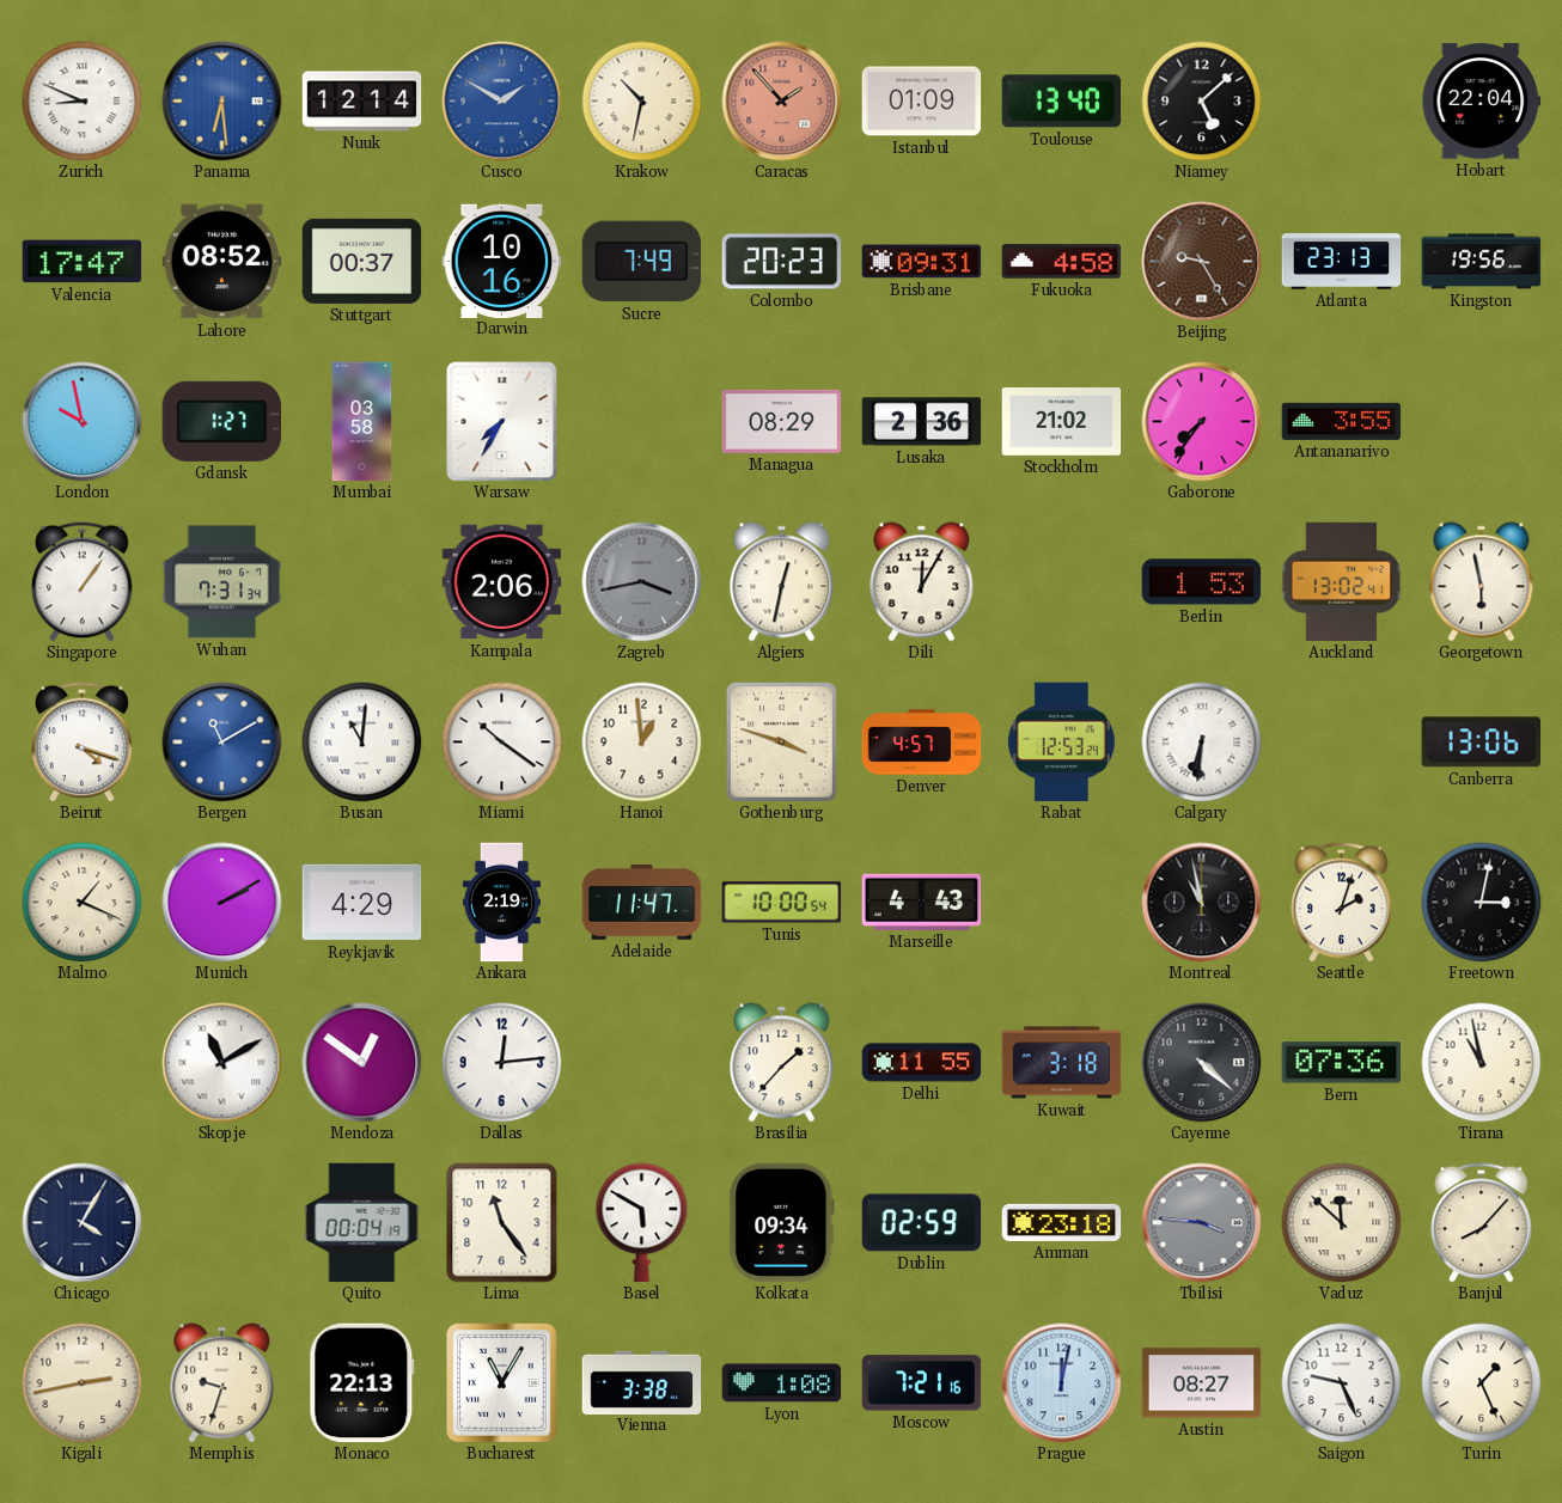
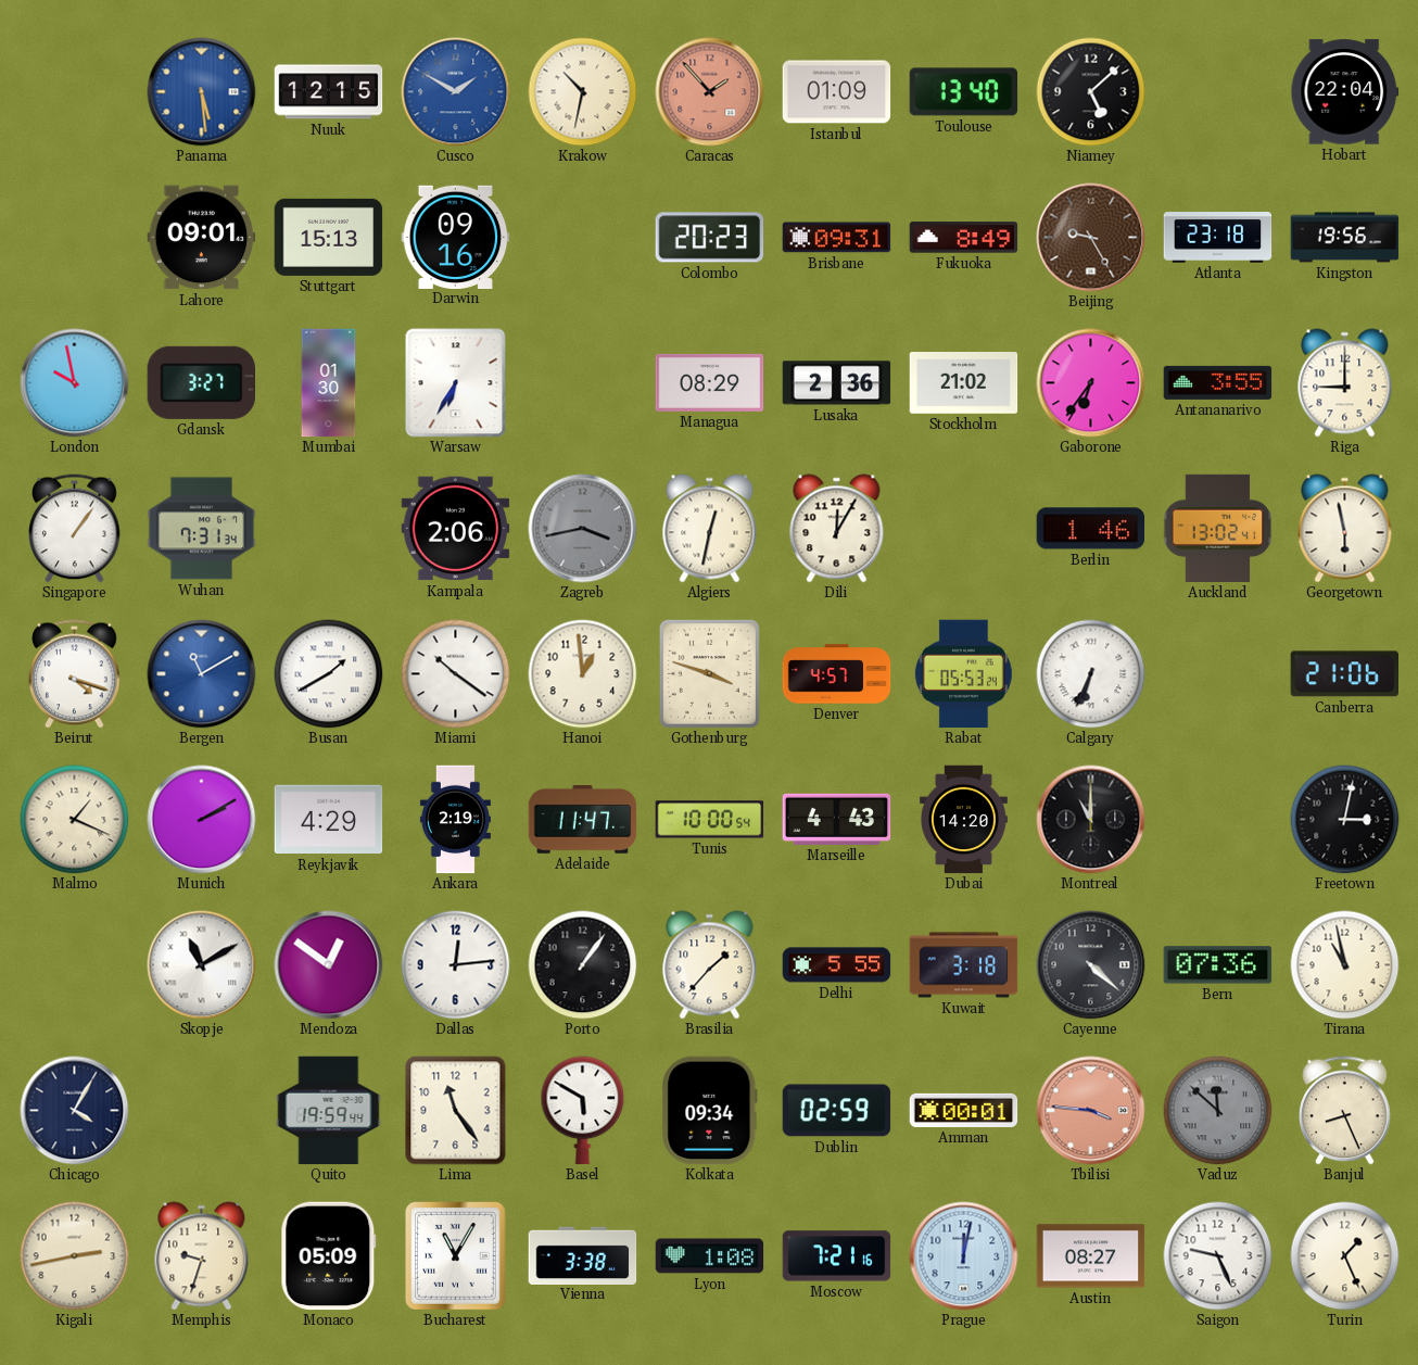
Zurich: 8:49 -> none
Panama: 6:29 -> 5:29
Nuuk: 12:14 -> 12:15
Valencia: 17:47 -> none
Lahore: 08:52 -> 09:01
Stuttgart: 00:37 -> 15:13
Darwin: 10:16 -> 09:16
Sucre: 7:49 -> none
Fukuoka: 4:58 -> 8:49
Atlanta: 23:13 -> 23:18
Gdansk: 1:27 -> 3:27
Mumbai: 03:58 -> 01:30
Warsaw: 7:35 -> 6:35
Gaborone: 7:36 -> 6:36
Riga: none -> 9:00
Berlin: 1:53 -> 1:46
Busan: 11:01 -> 1:40
Rabat: 12:53 -> 05:53
Calgary: 6:31 -> 6:34
Canberra: 13:06 -> 21:06
Dubai: none -> 14:20
Montreal: 10:58 -> 11:00
Seattle: 2:03 -> none
Porto: none -> 1:06
Delhi: 11:55 -> 5:55
Quito: 00:04 -> 19:59
Amman: 23:18 -> 00:01
Tbilisi dial: grey -> salmon
Vaduz dial: cream -> grey
Banjul: 8:07 -> 8:26
Monaco: 22:13 -> 05:09
